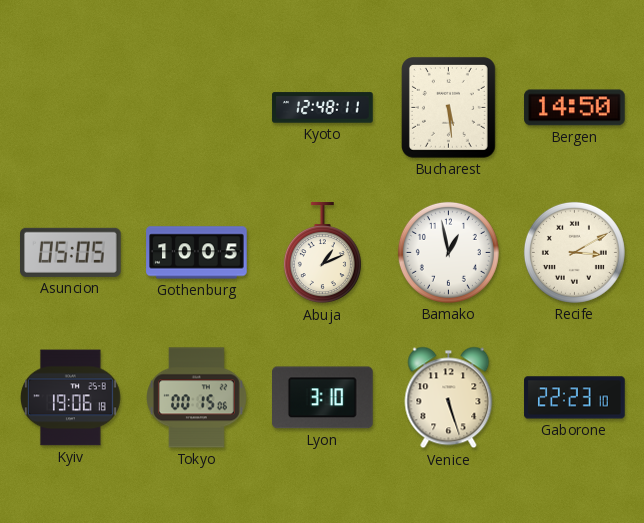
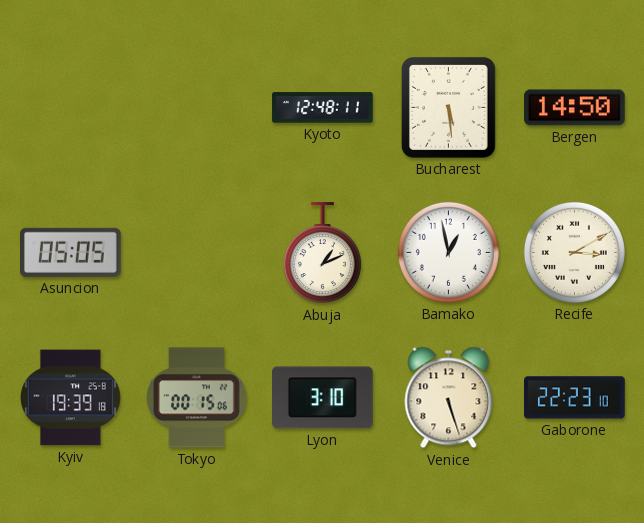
Gothenburg: 10:05 -> none
Kyiv: 19:06 -> 19:39
